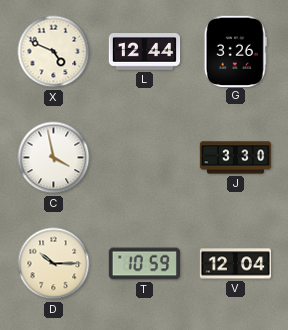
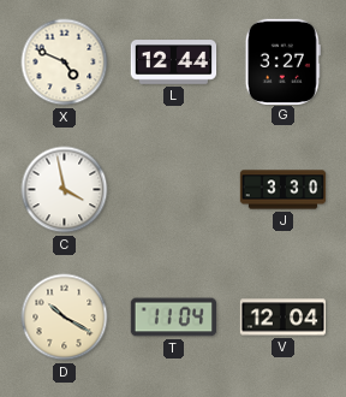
G: 3:26 -> 3:27
D: 10:15 -> 10:20
T: 10:59 -> 11:04
